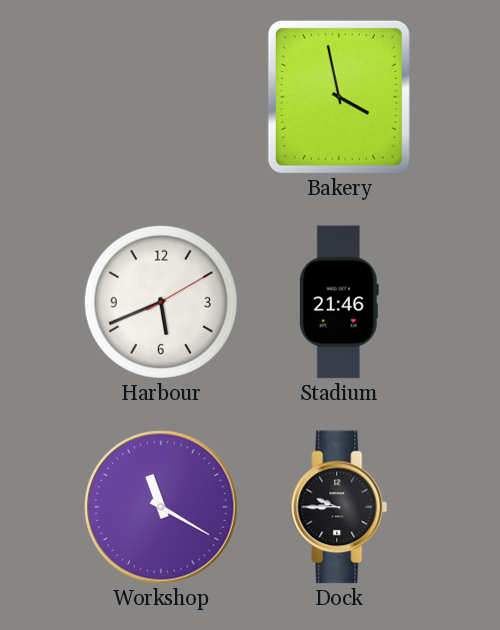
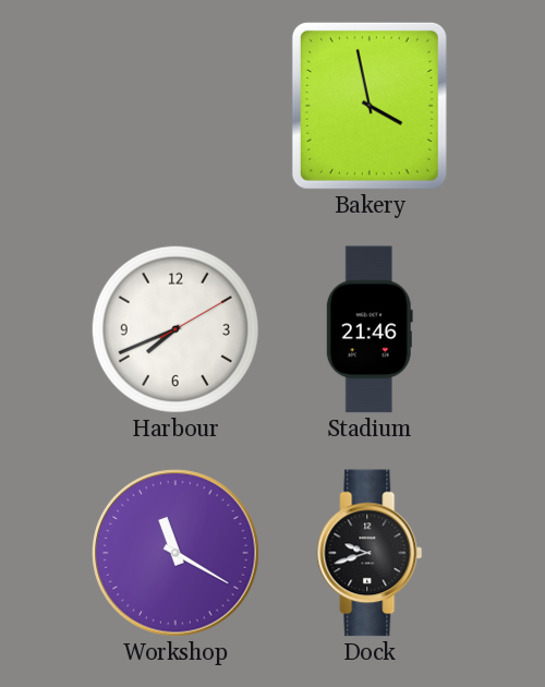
Harbour: 5:41 -> 7:41
Dock: 9:45 -> 9:42
